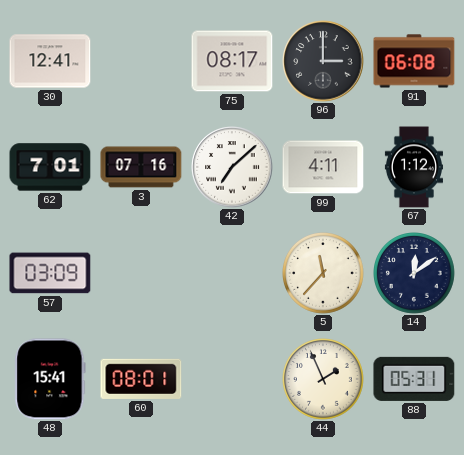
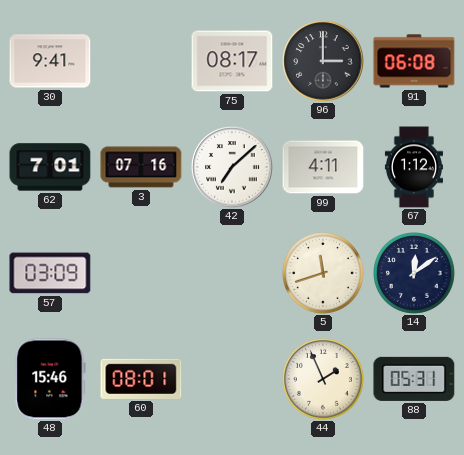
30: 12:41 -> 9:41
5: 11:37 -> 11:42
48: 15:41 -> 15:46
